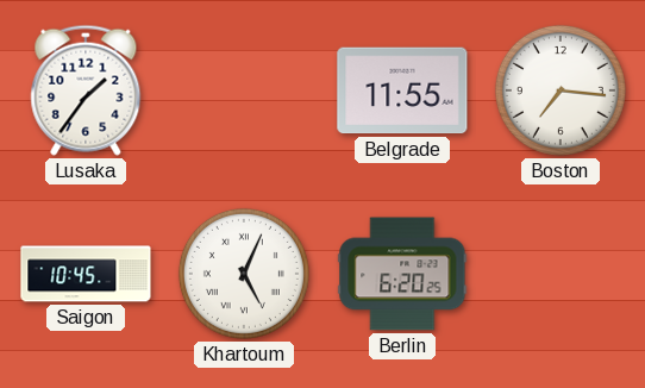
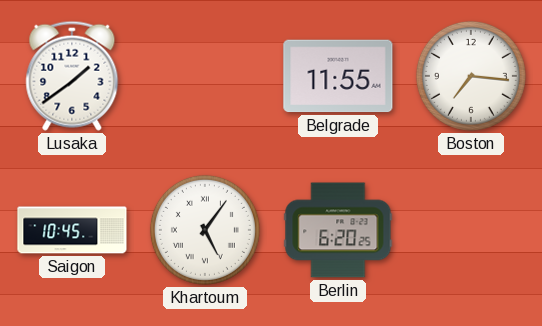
Lusaka: 1:36 -> 1:39
Khartoum: 5:04 -> 5:06
